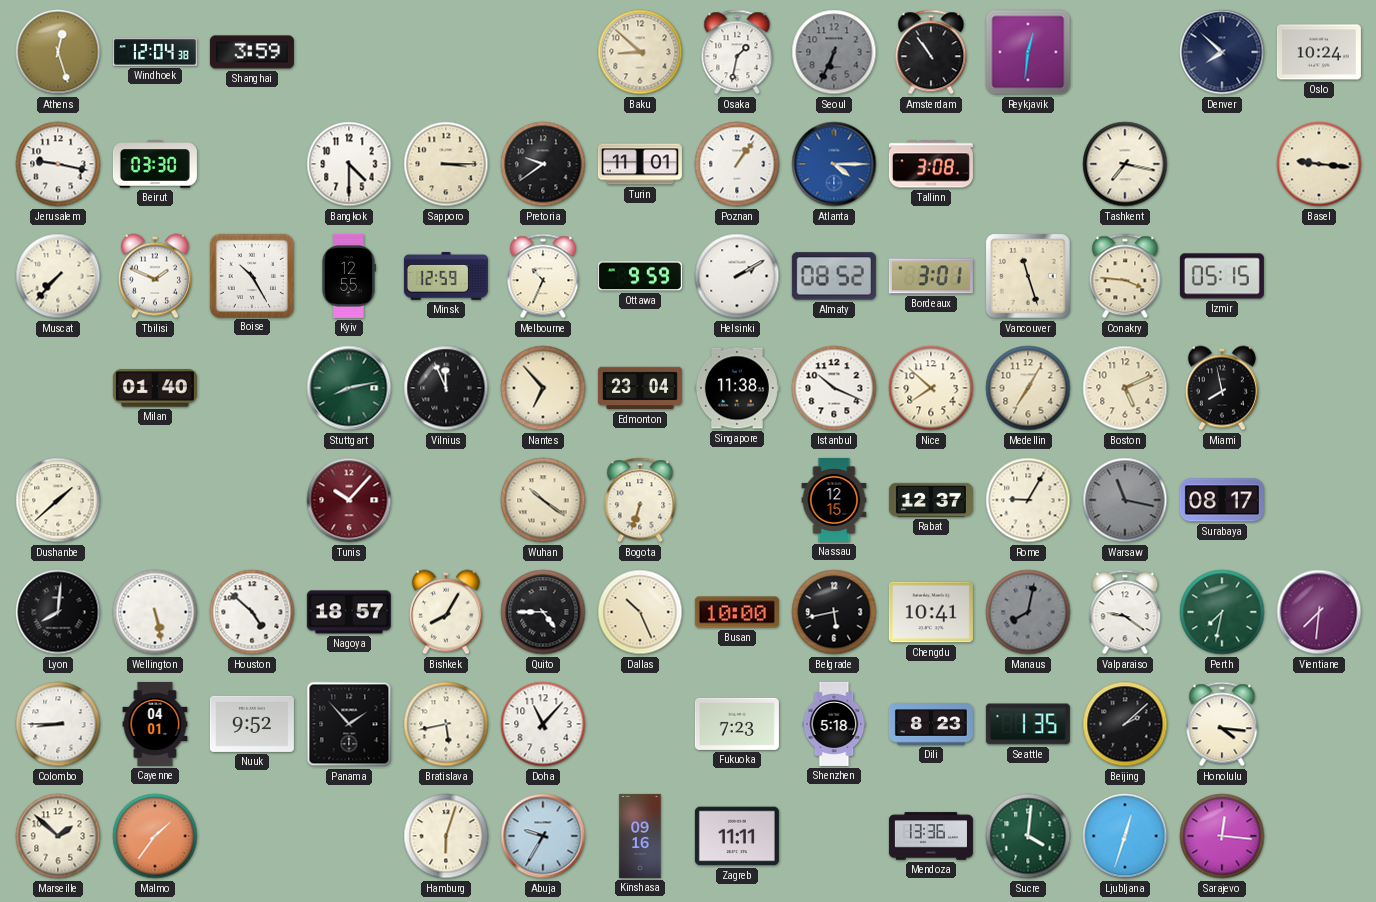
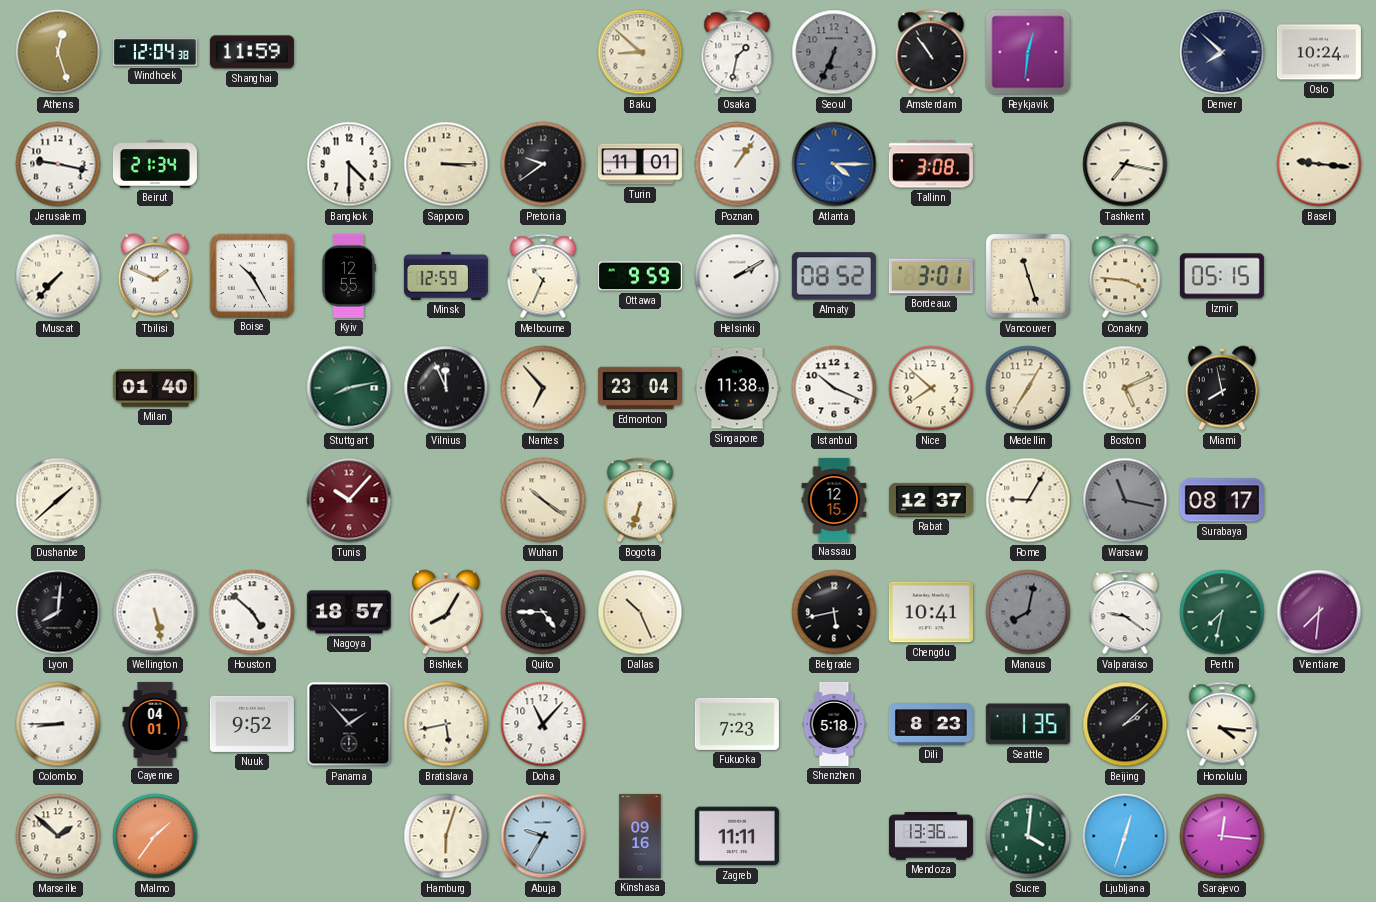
Shanghai: 3:59 -> 11:59
Beirut: 03:30 -> 21:34
Busan: 10:00 -> none
